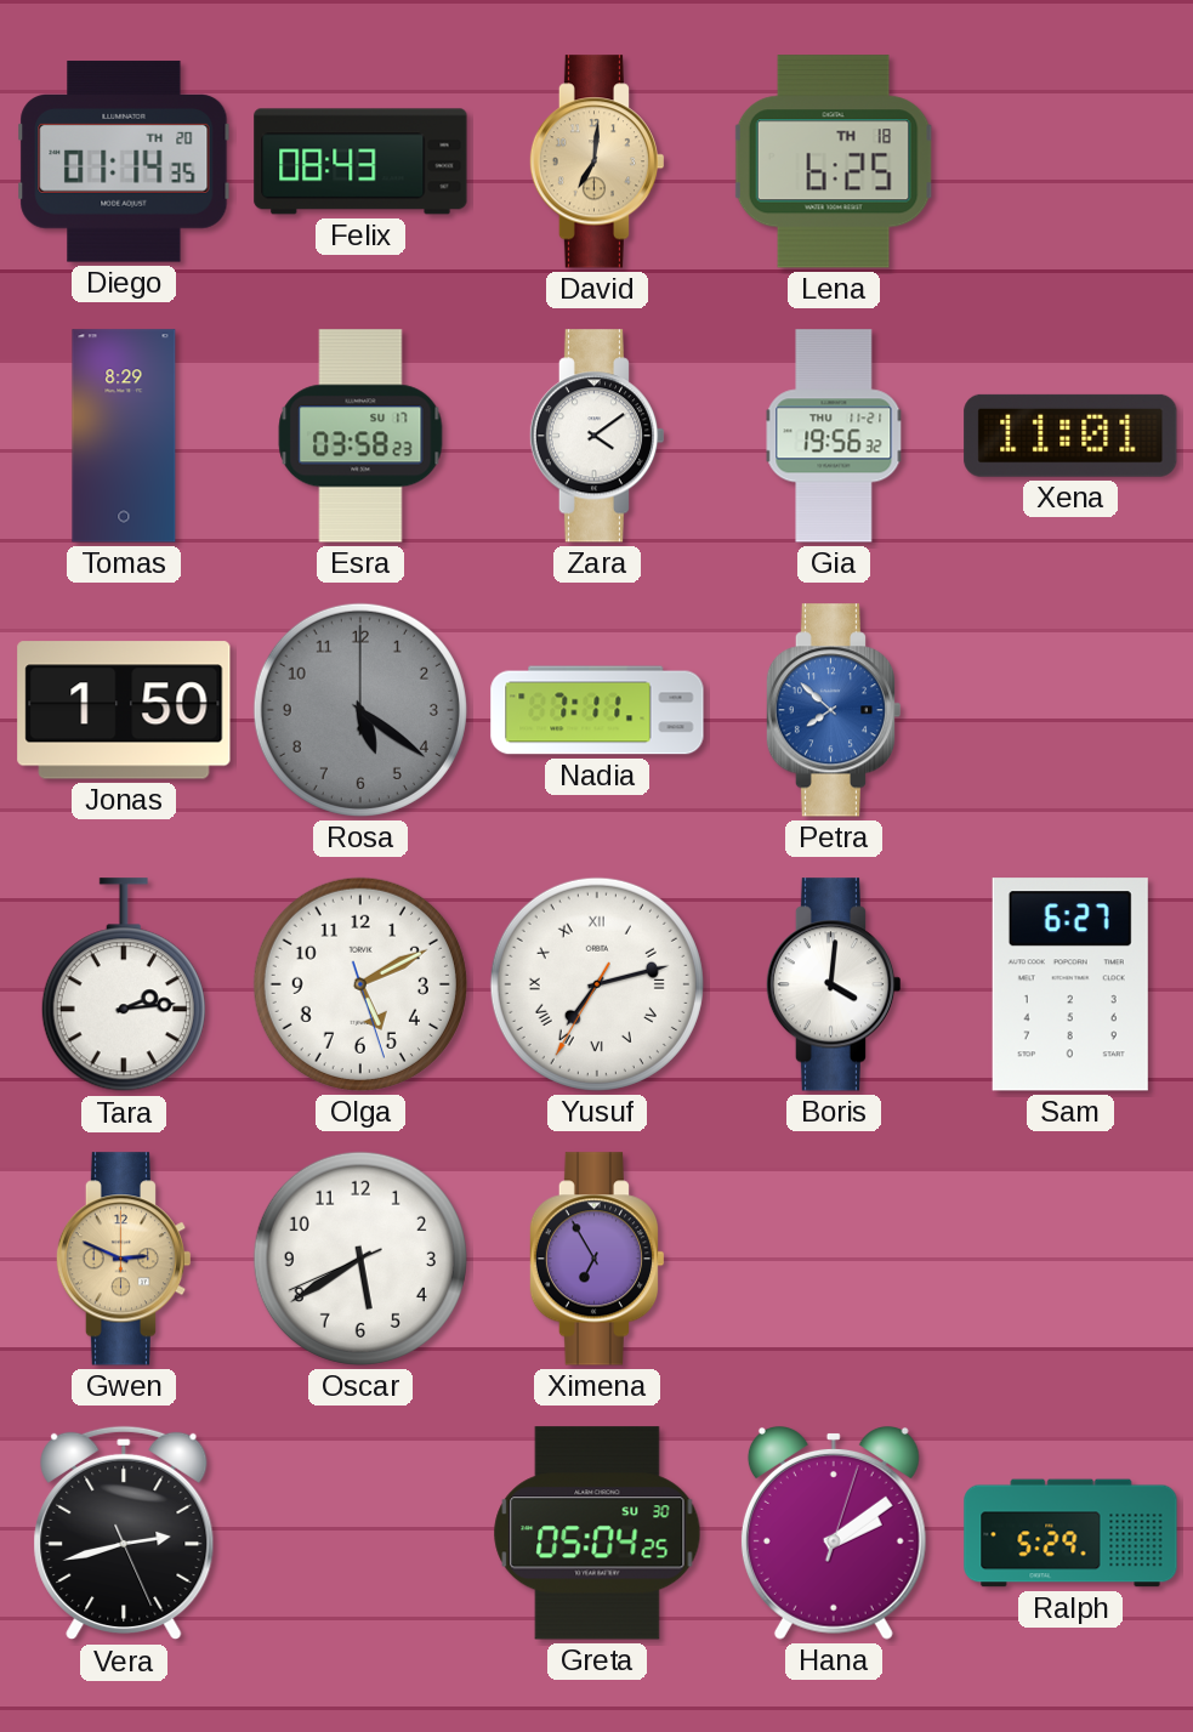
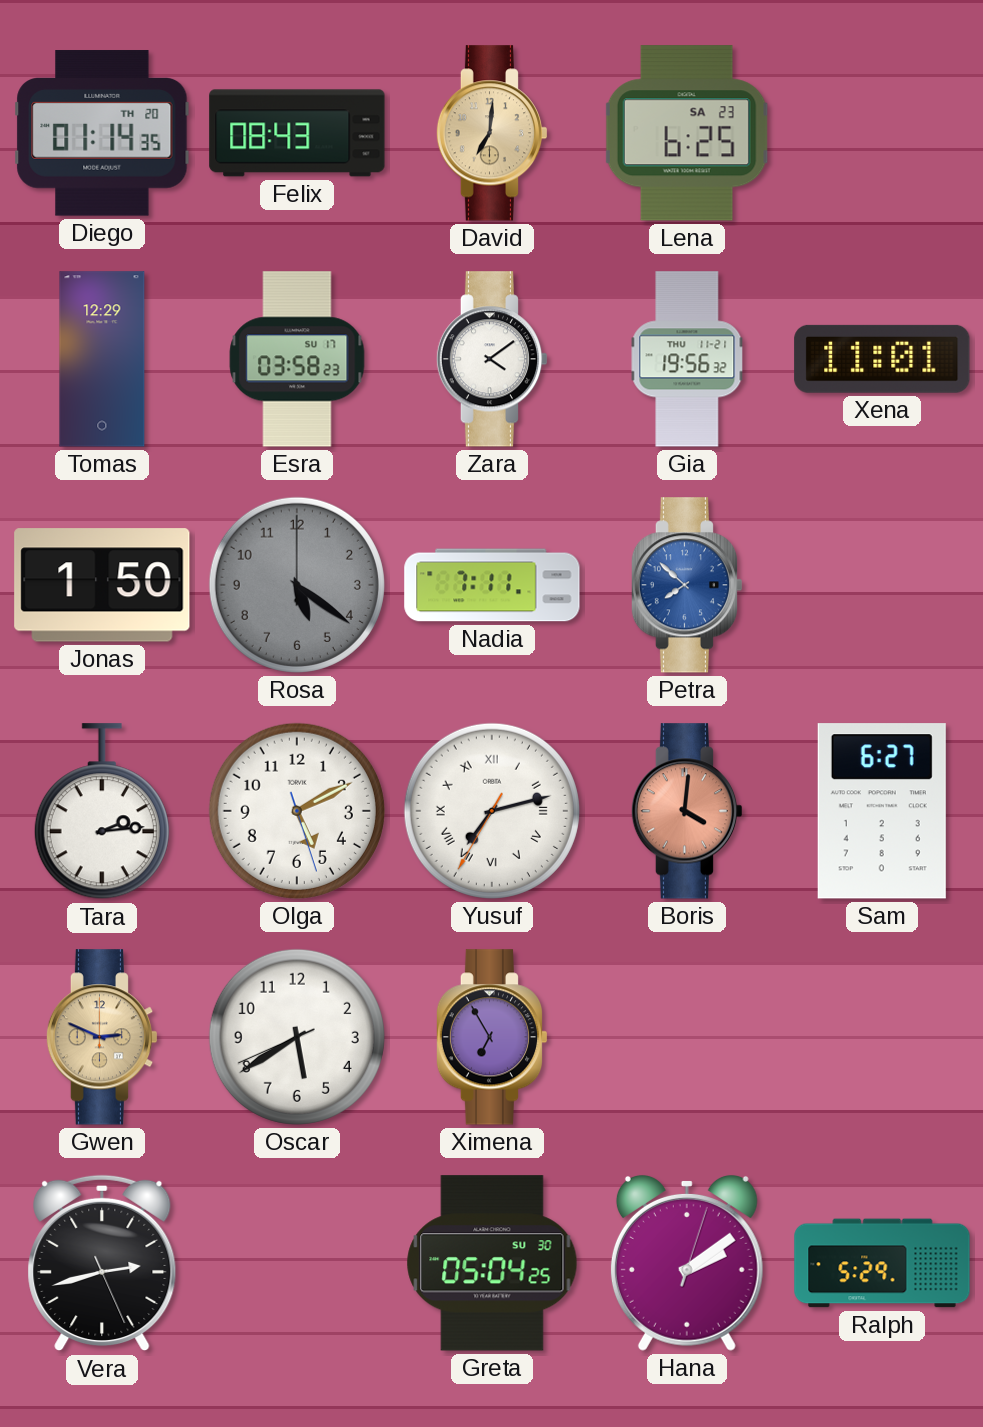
Lena date: TH 18 -> SA 23
Tomas: 8:29 -> 12:29
Boris dial: white -> salmon
